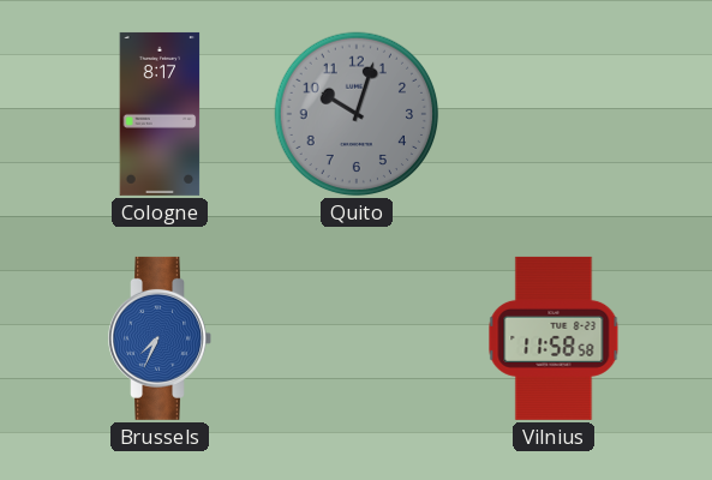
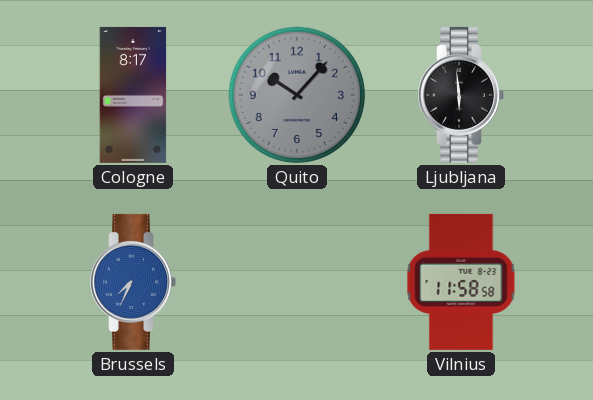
Quito: 10:03 -> 10:07
Ljubljana: none -> 5:59
